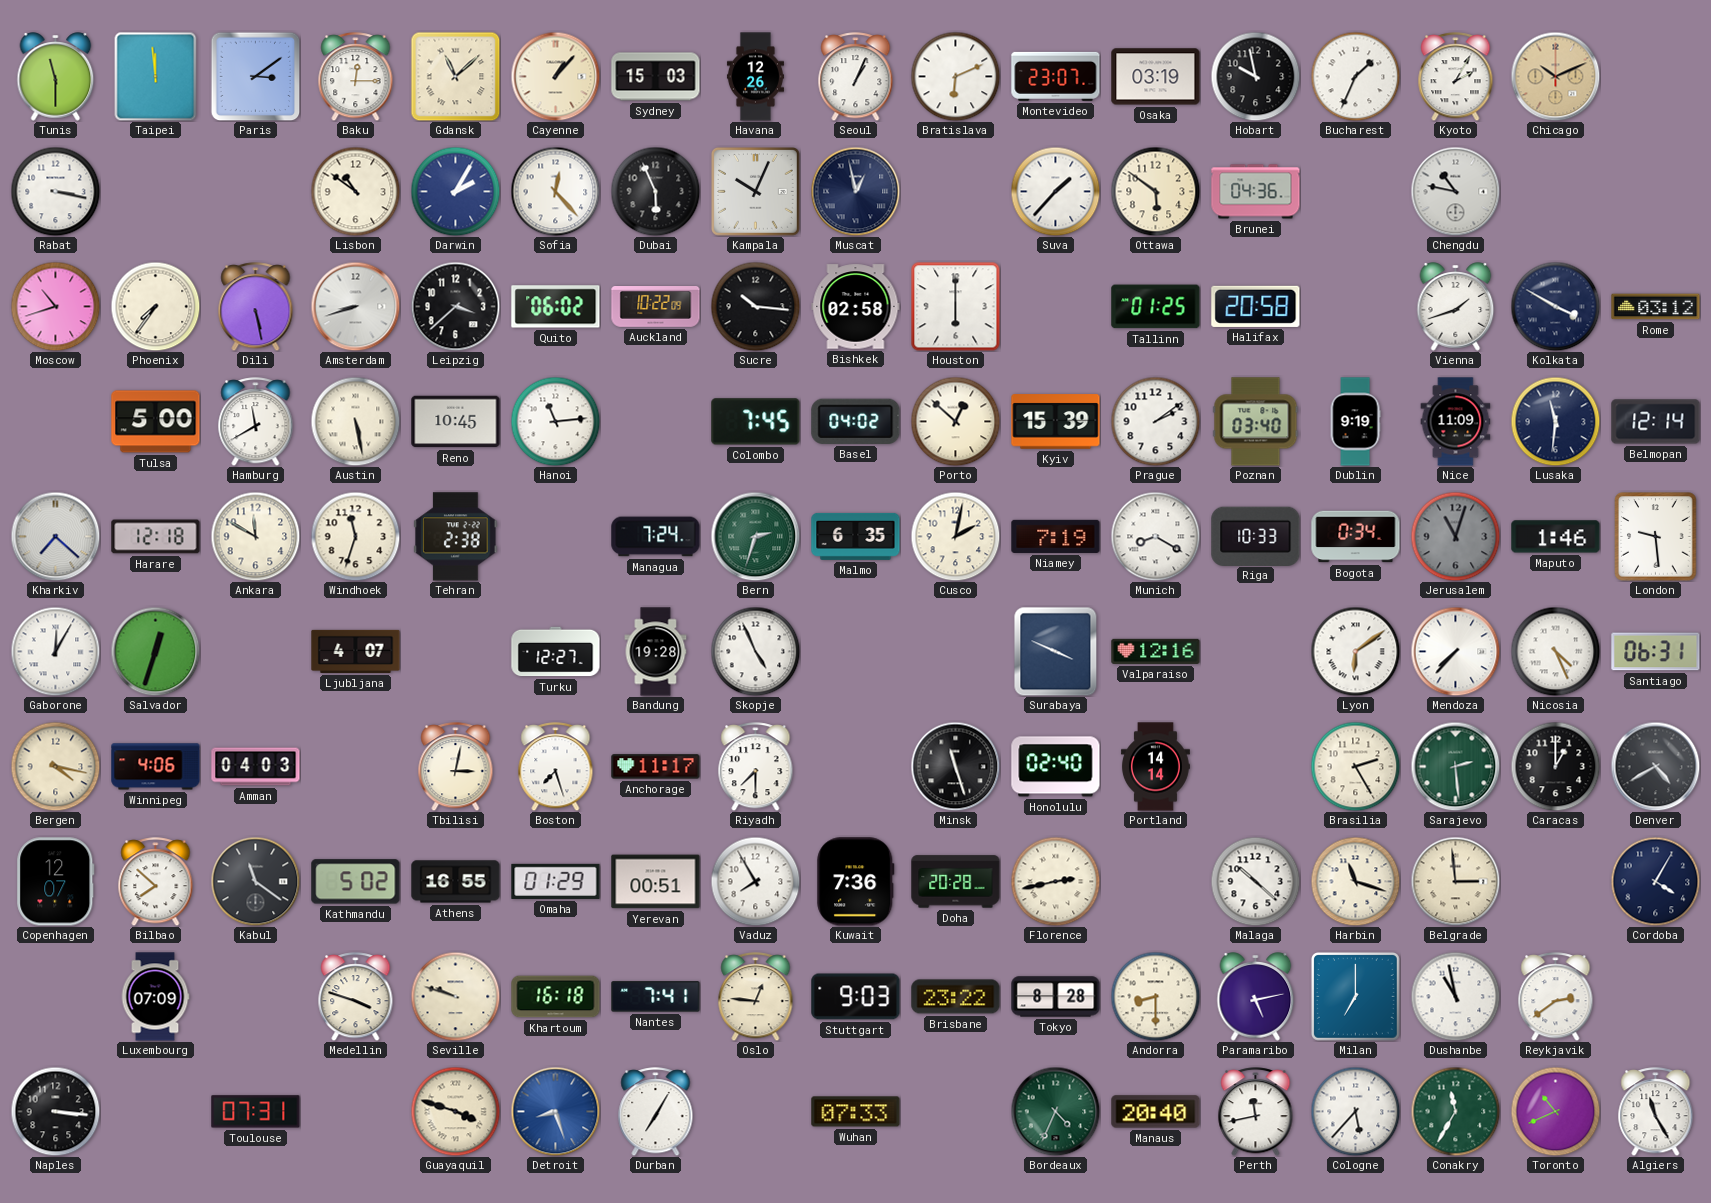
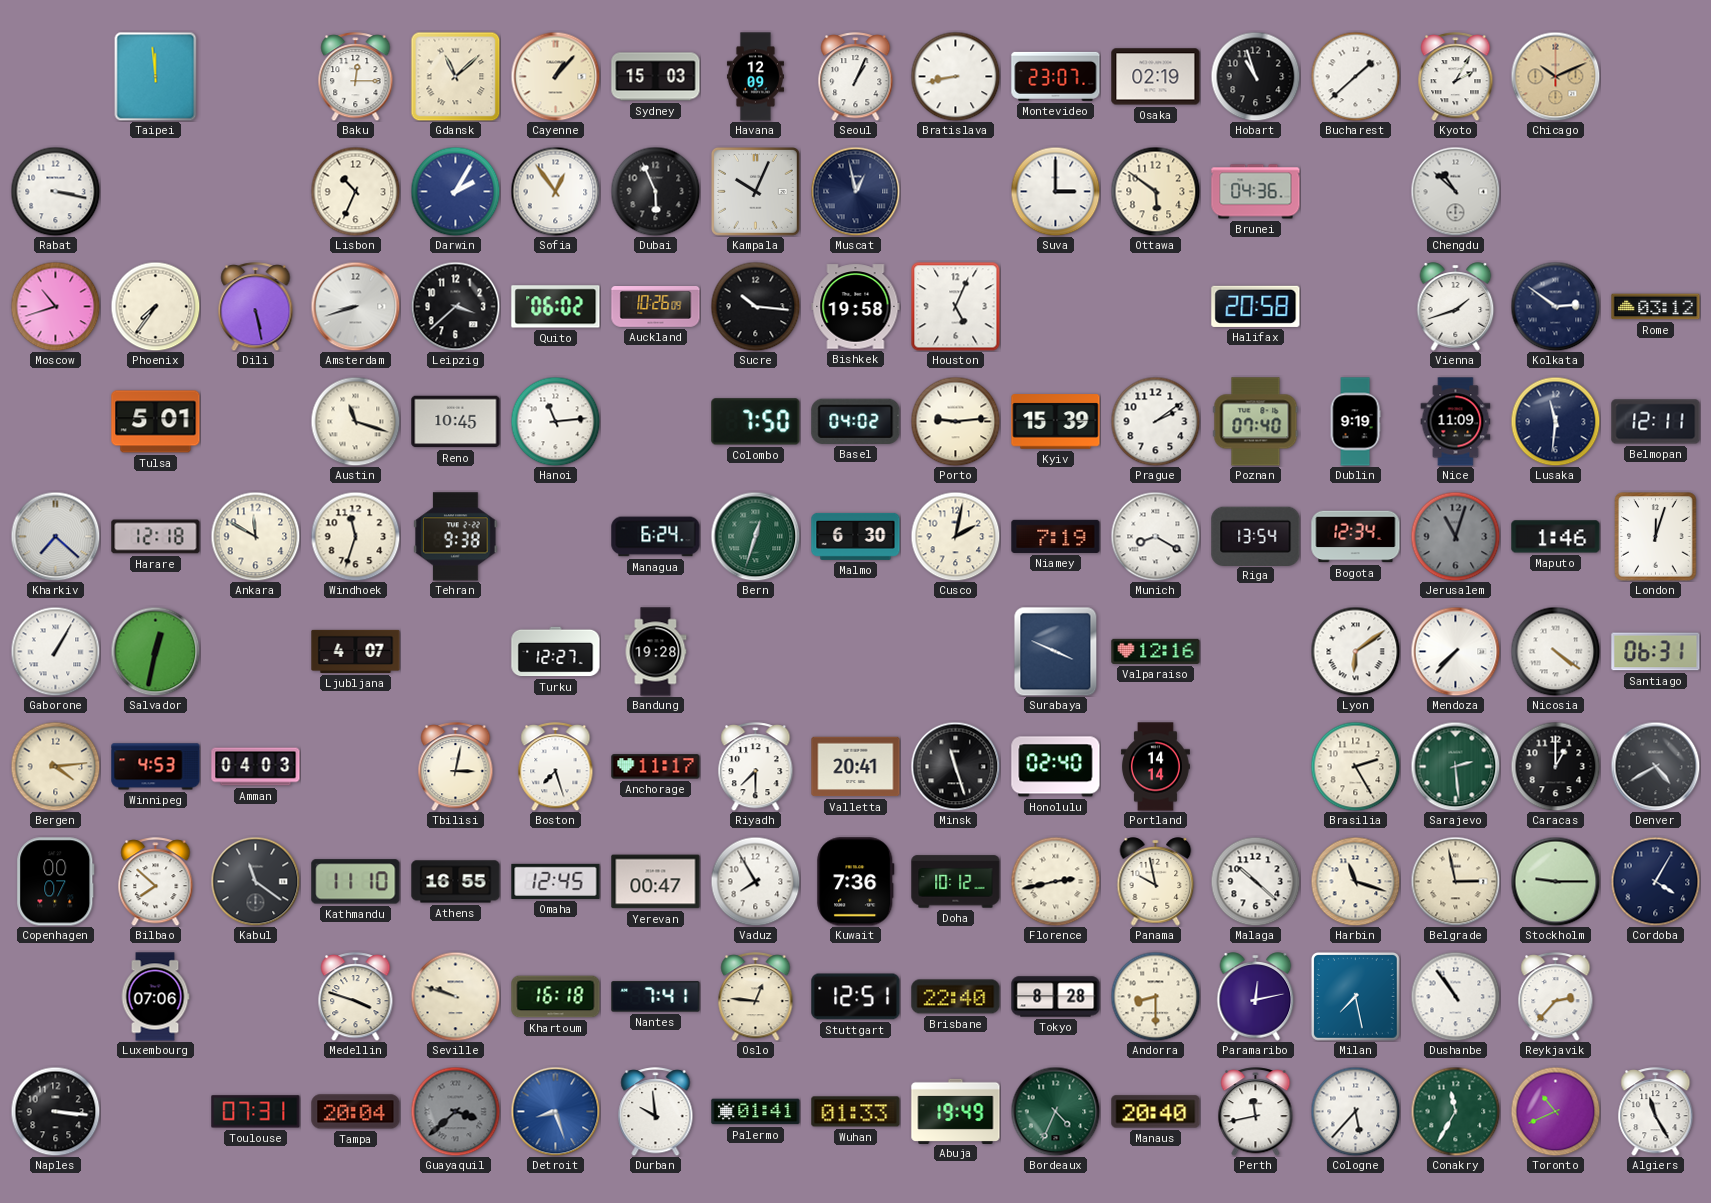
Tunis: 11:30 -> none
Paris: 3:09 -> none
Havana: 12:26 -> 12:09
Bratislava: 6:11 -> 8:43
Osaka: 03:19 -> 02:19
Hobart: 9:58 -> 10:57
Bucharest: 1:34 -> 1:38
Lisbon: 10:51 -> 10:34
Sofia: 12:23 -> 12:54
Suva: 1:37 -> 3:00
Chengdu: 10:47 -> 10:52
Auckland: 10:22 -> 10:26
Bishkek: 02:58 -> 19:58
Houston: 6:00 -> 5:04
Tallinn: 01:25 -> none
Kolkata: 3:50 -> 2:51
Tulsa: 5:00 -> 5:01
Hamburg: 11:40 -> none
Austin: 5:28 -> 11:18
Colombo: 7:45 -> 7:50
Porto: 12:52 -> 9:14
Poznan: 03:40 -> 07:40
Belmopan: 12:14 -> 12:11
Tehran: 2:38 -> 9:38
Managua: 7:24 -> 6:24
Bern: 2:33 -> 12:33
Malmo: 6:35 -> 6:30
Riga: 10:33 -> 13:54
Bogota: 0:34 -> 12:34
London: 9:29 -> 12:03
Gaborone: 12:05 -> 1:05
Salvador: 12:33 -> 12:32
Skopje: 4:56 -> none
Nicosia: 4:26 -> 4:21
Bergen: 4:17 -> 4:14
Winnipeg: 4:06 -> 4:53
Valletta: none -> 20:41
Copenhagen: 12:07 -> 00:07
Kathmandu: 5:02 -> 11:10
Omaha: 01:29 -> 12:45
Yerevan: 00:51 -> 00:47
Doha: 20:28 -> 10:12
Panama: none -> 9:58
Belgrade: 2:59 -> 2:58
Stockholm: none -> 9:15
Luxembourg: 07:09 -> 07:06
Stuttgart: 9:03 -> 12:51
Brisbane: 23:22 -> 22:40
Paramaribo: 5:13 -> 12:13
Milan: 7:00 -> 7:28
Dushanbe: 10:58 -> 10:54
Reykjavik: 2:39 -> 2:37
Tampa: none -> 20:04
Guayaquil: 3:48 -> 3:38
Guayaquil dial: cream -> grey
Durban: 7:05 -> 9:59
Palermo: none -> 01:41
Wuhan: 07:33 -> 01:33
Abuja: none -> 19:49
